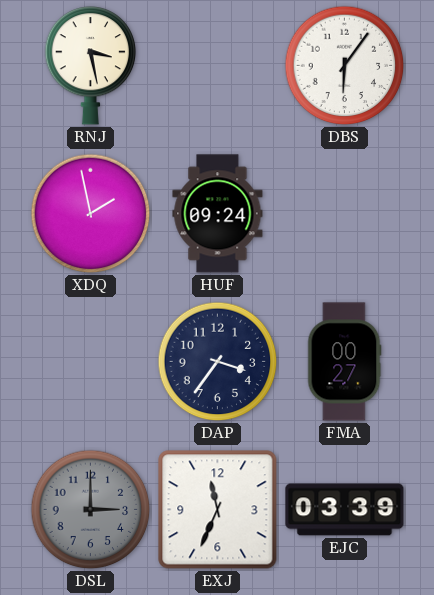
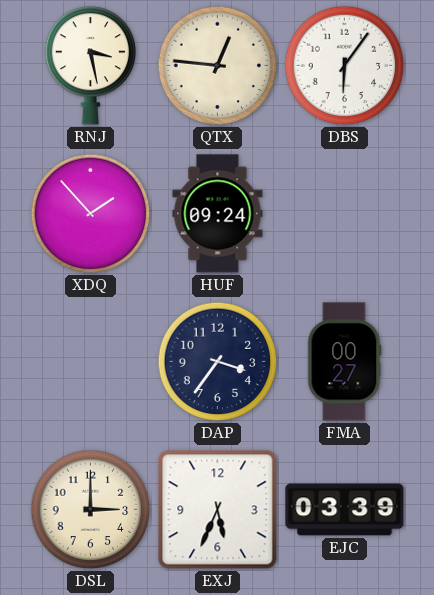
QTX: none -> 12:46
XDQ: 1:58 -> 1:53
DSL dial: grey -> cream
EXJ: 11:34 -> 5:34
